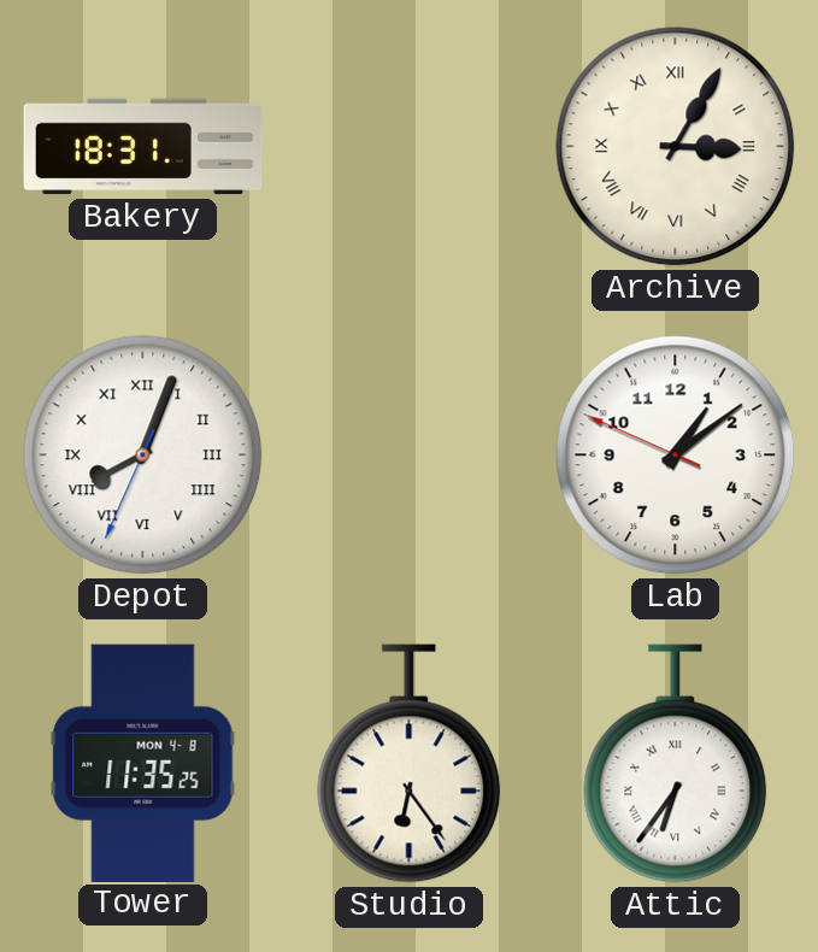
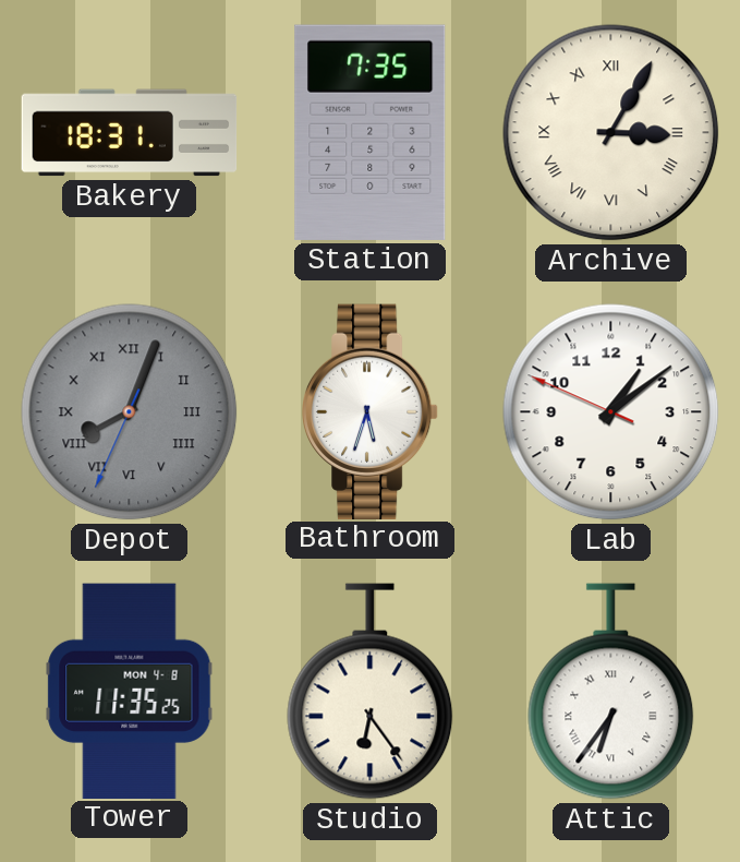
Station: none -> 7:35
Depot dial: white -> grey
Bathroom: none -> 5:33
